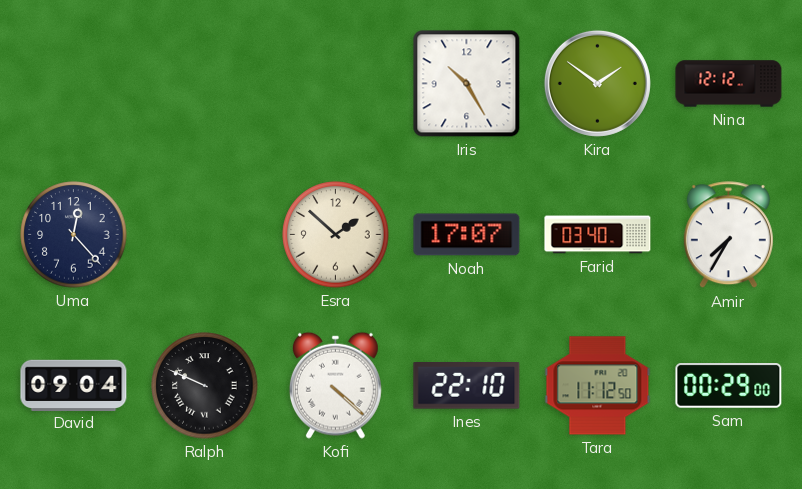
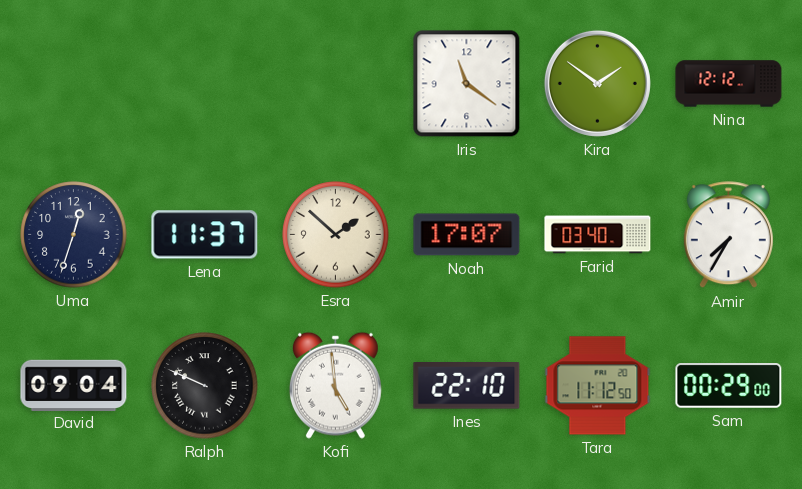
Iris: 10:25 -> 11:21
Uma: 12:23 -> 12:33
Lena: none -> 11:37
Kofi: 4:22 -> 4:59
